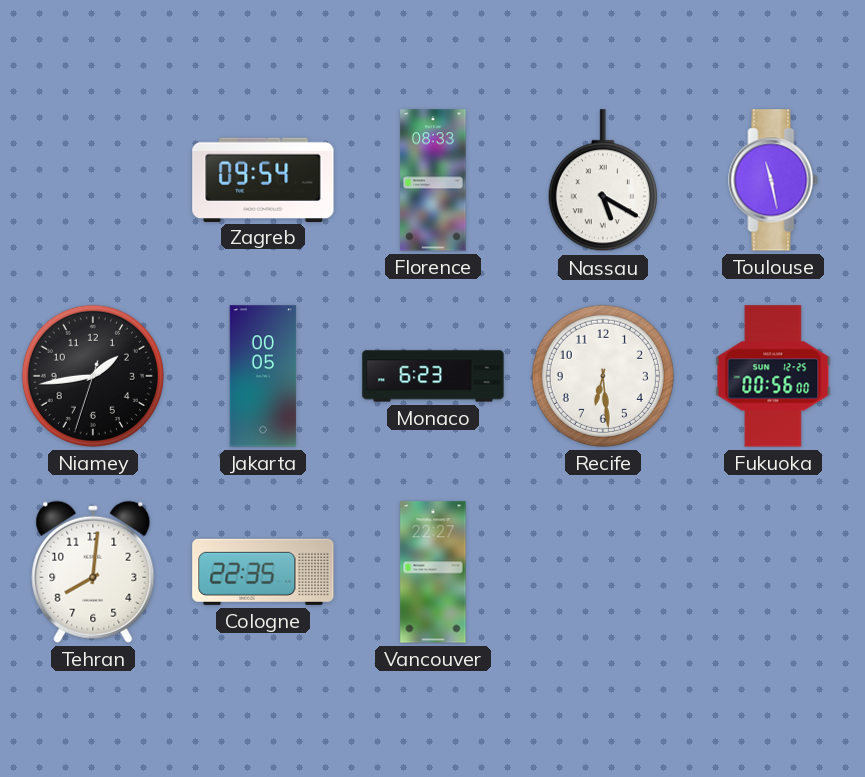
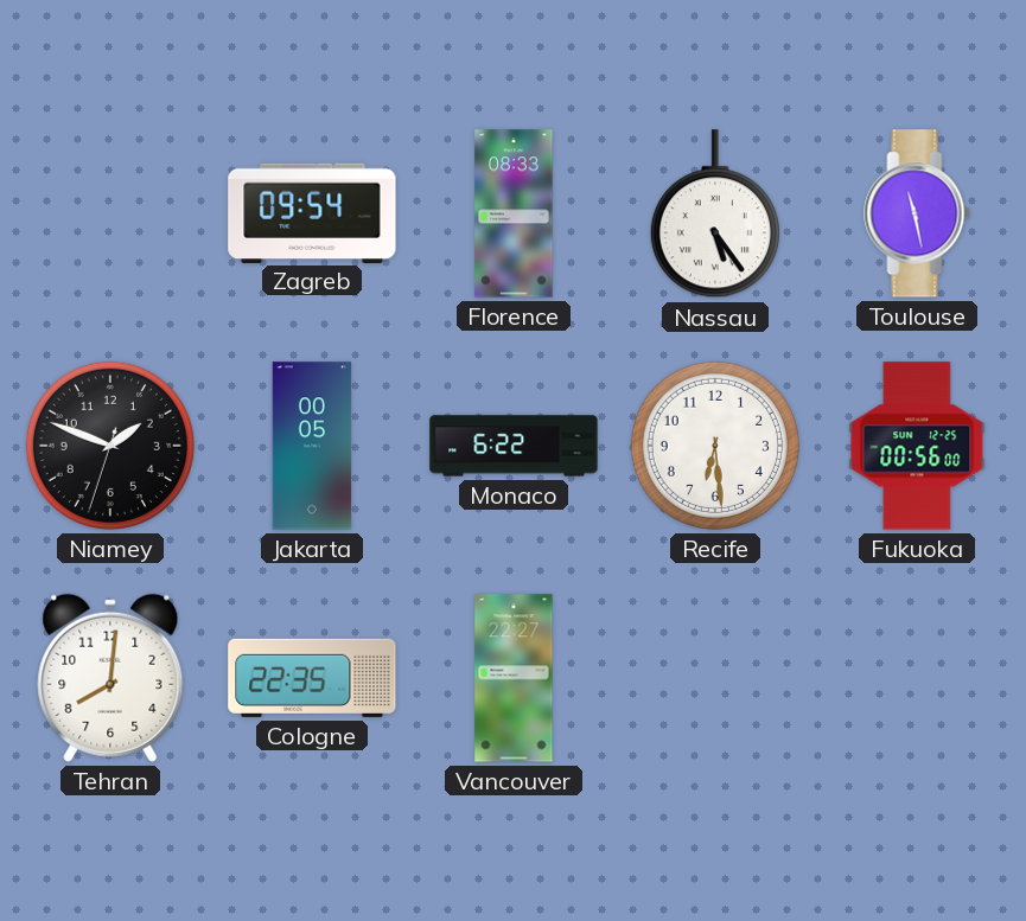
Nassau: 5:20 -> 5:24
Niamey: 1:43 -> 1:48
Monaco: 6:23 -> 6:22
